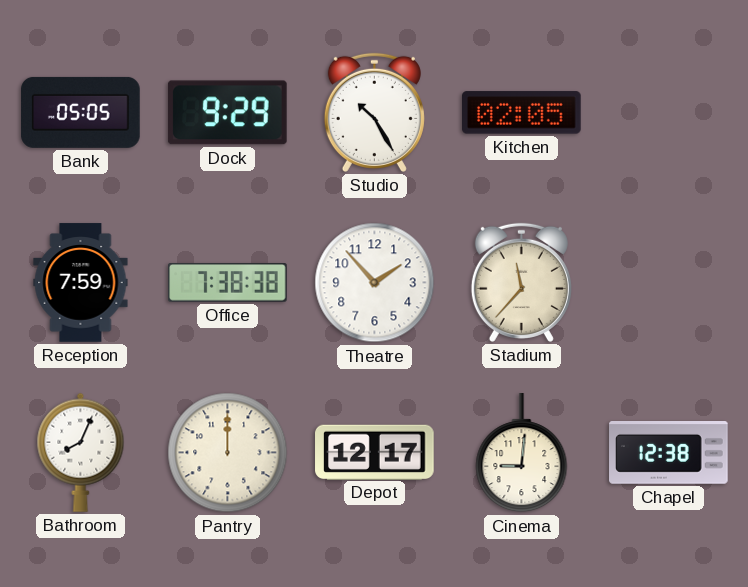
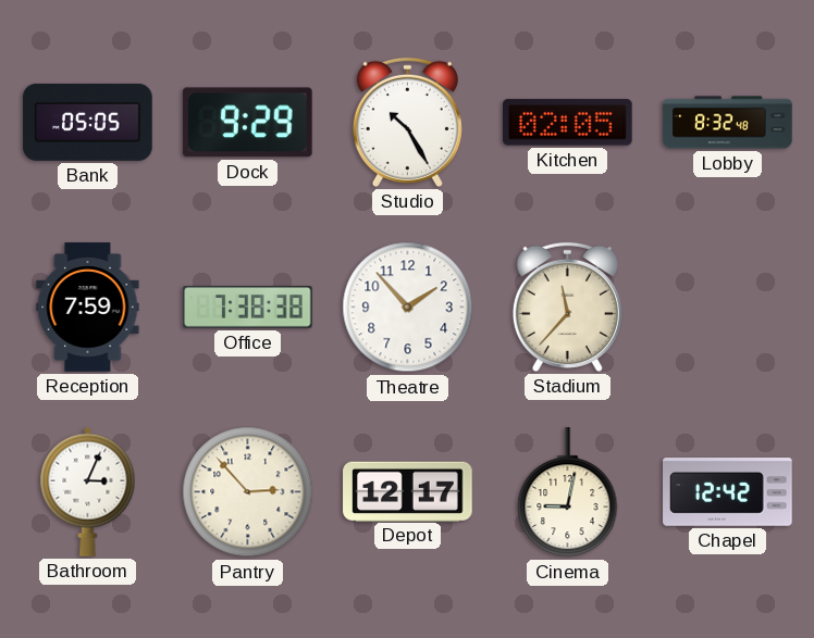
Lobby: none -> 8:32
Bathroom: 8:04 -> 3:04
Pantry: 12:00 -> 2:53
Cinema: 9:01 -> 9:02
Chapel: 12:38 -> 12:42
